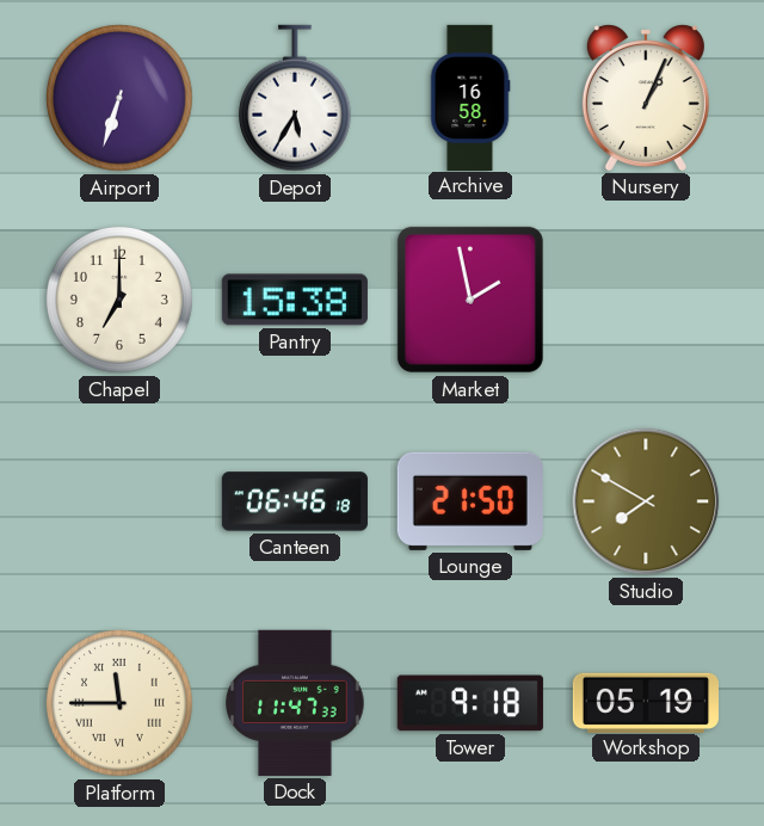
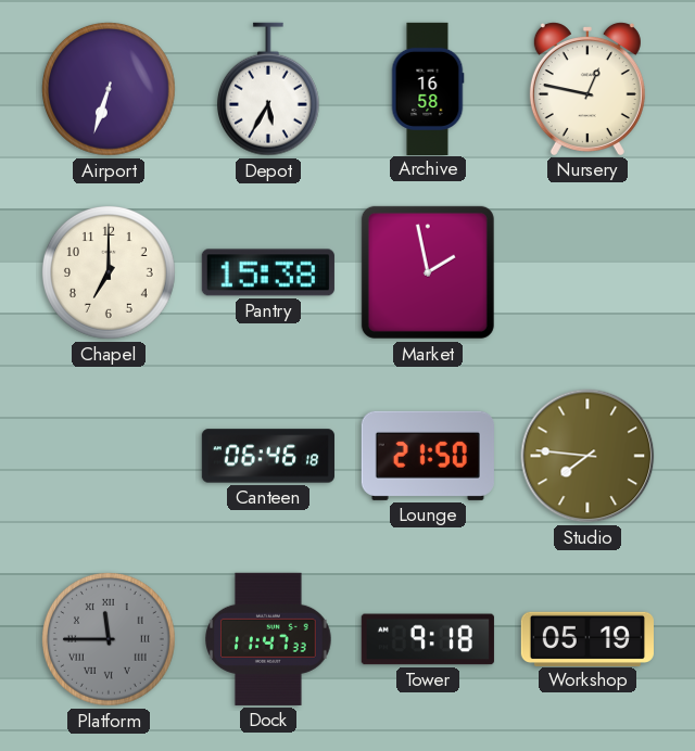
Nursery: 1:04 -> 12:47
Studio: 7:50 -> 7:46
Platform dial: cream -> grey
